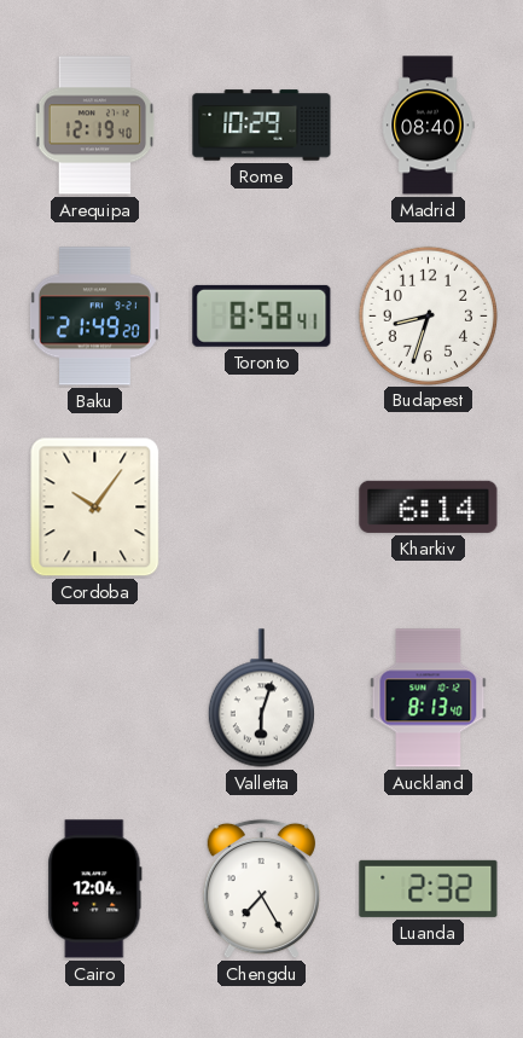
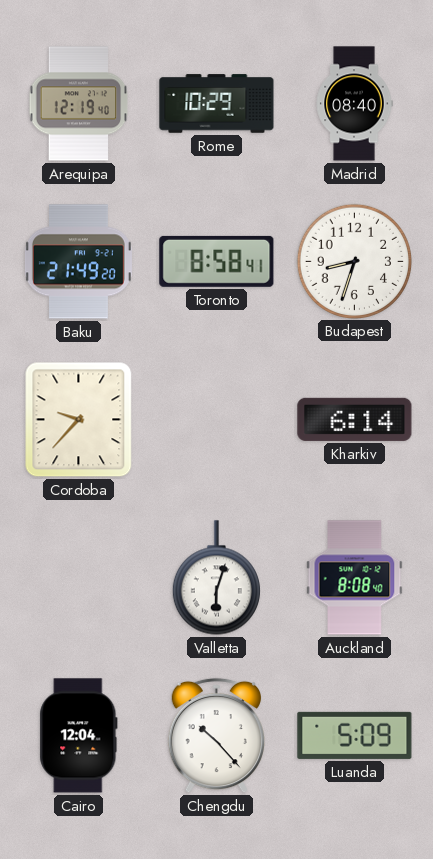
Cordoba: 10:06 -> 9:37
Auckland: 8:13 -> 8:08
Chengdu: 7:25 -> 10:23
Luanda: 2:32 -> 5:09
